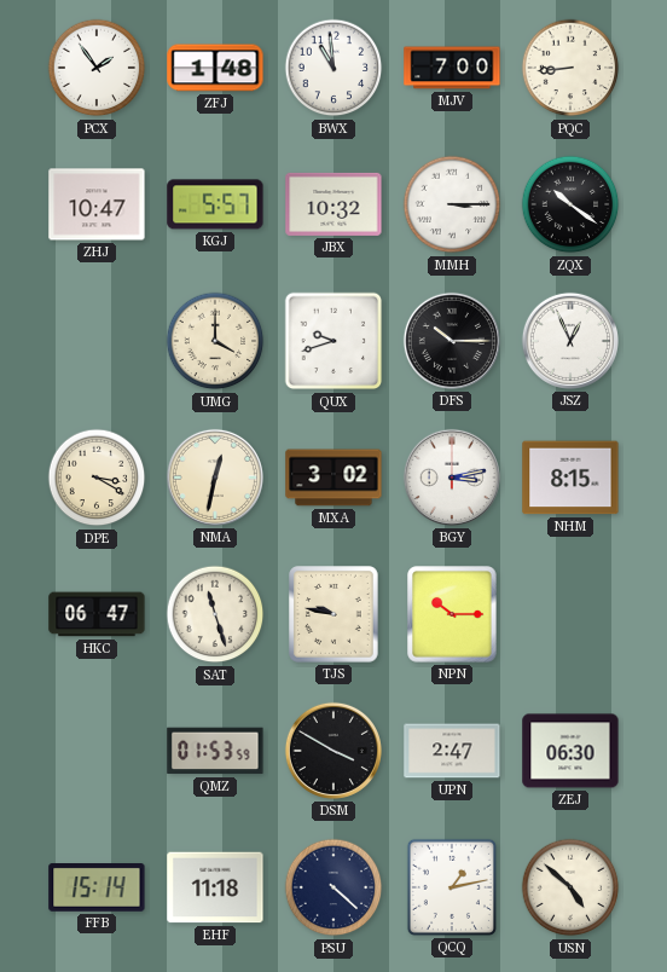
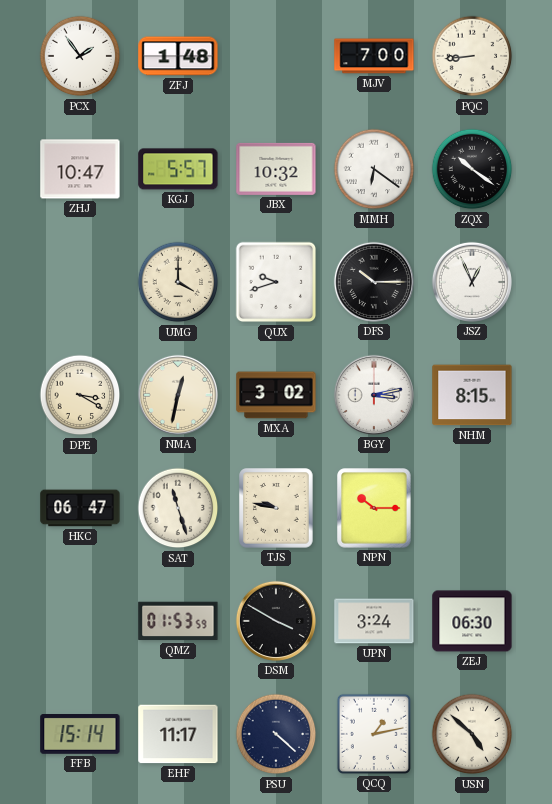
BWX: 10:59 -> none
MMH: 3:15 -> 6:21
UPN: 2:47 -> 3:24
EHF: 11:18 -> 11:17
